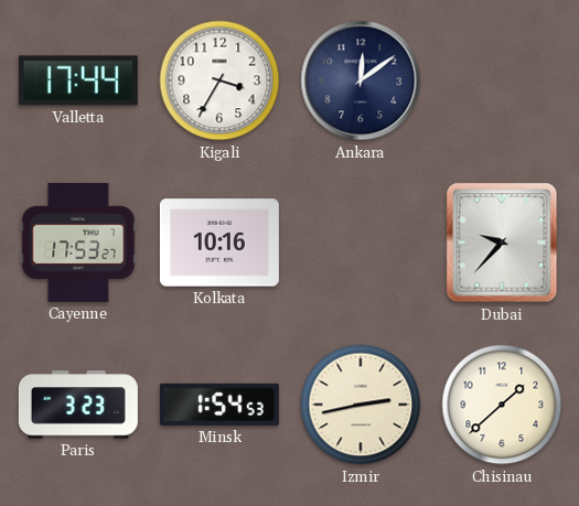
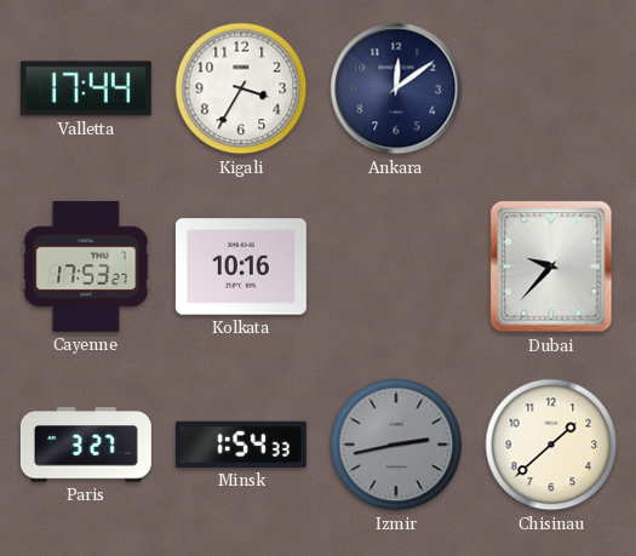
Paris: 3:23 -> 3:27
Minsk: 1:54:53 -> 1:54:33
Izmir dial: cream -> grey
